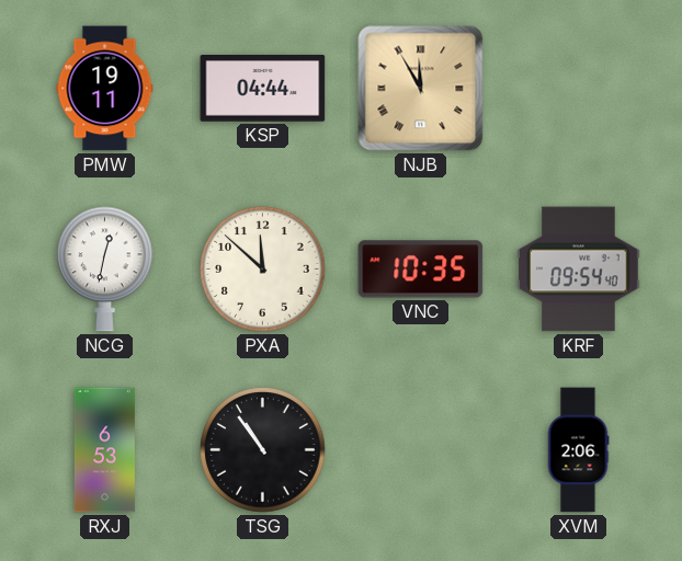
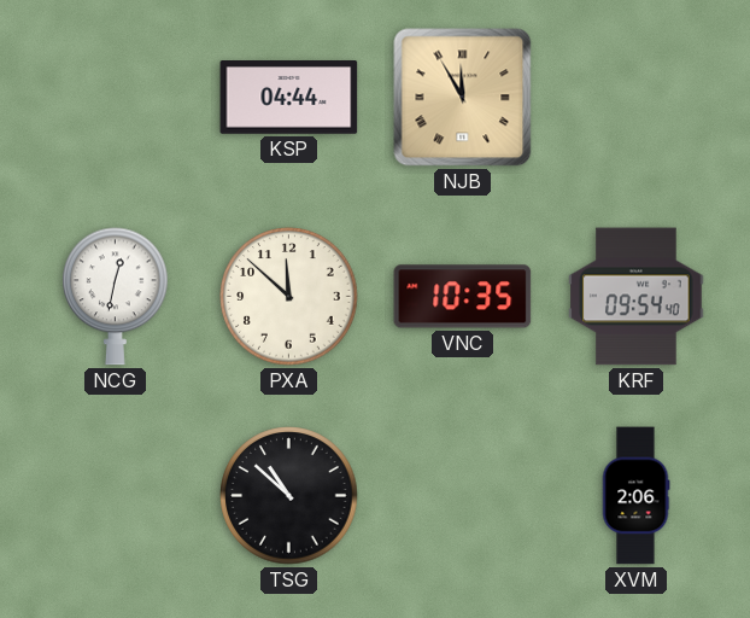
PMW: 19:11 -> none
RXJ: 6:53 -> none
TSG: 10:54 -> 10:52
